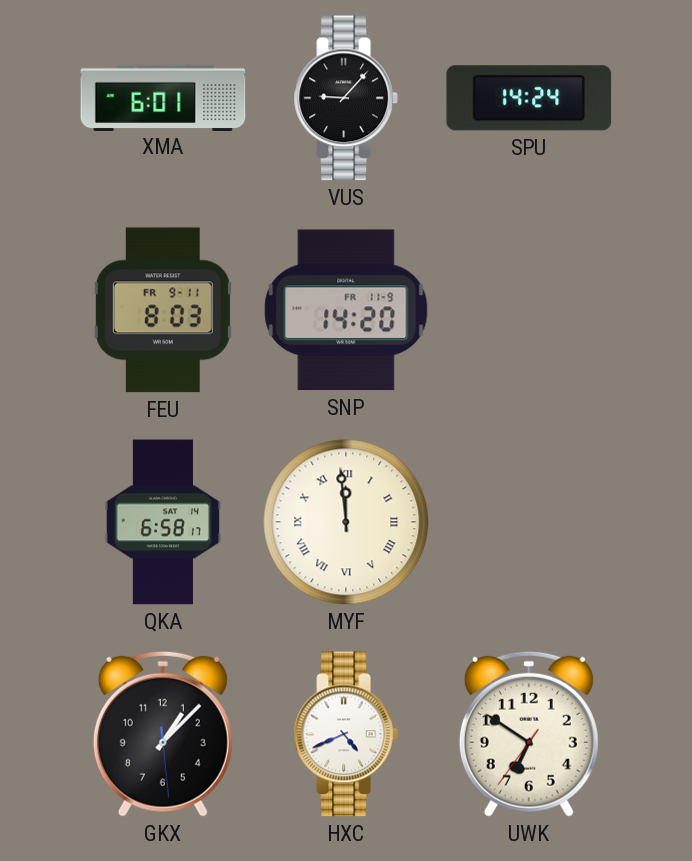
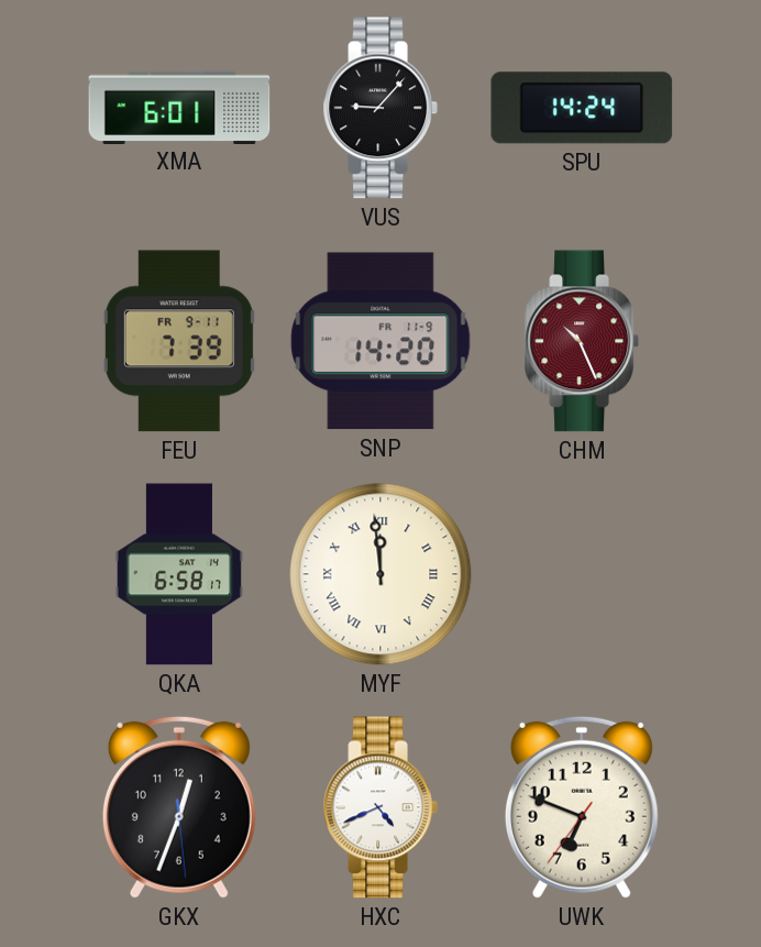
FEU: 8:03 -> 7:39
CHM: none -> 10:26
GKX: 1:07 -> 12:33
UWK: 6:50 -> 6:48
